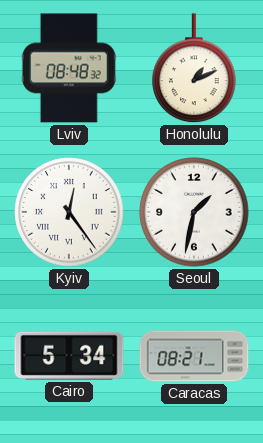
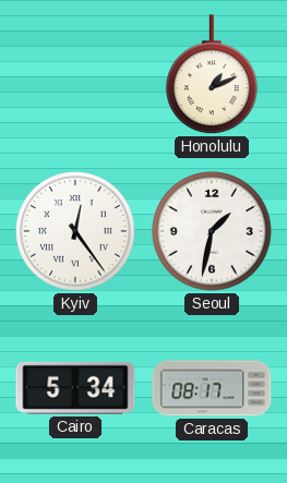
Lviv: 08:48 -> none
Caracas: 08:21 -> 08:17
